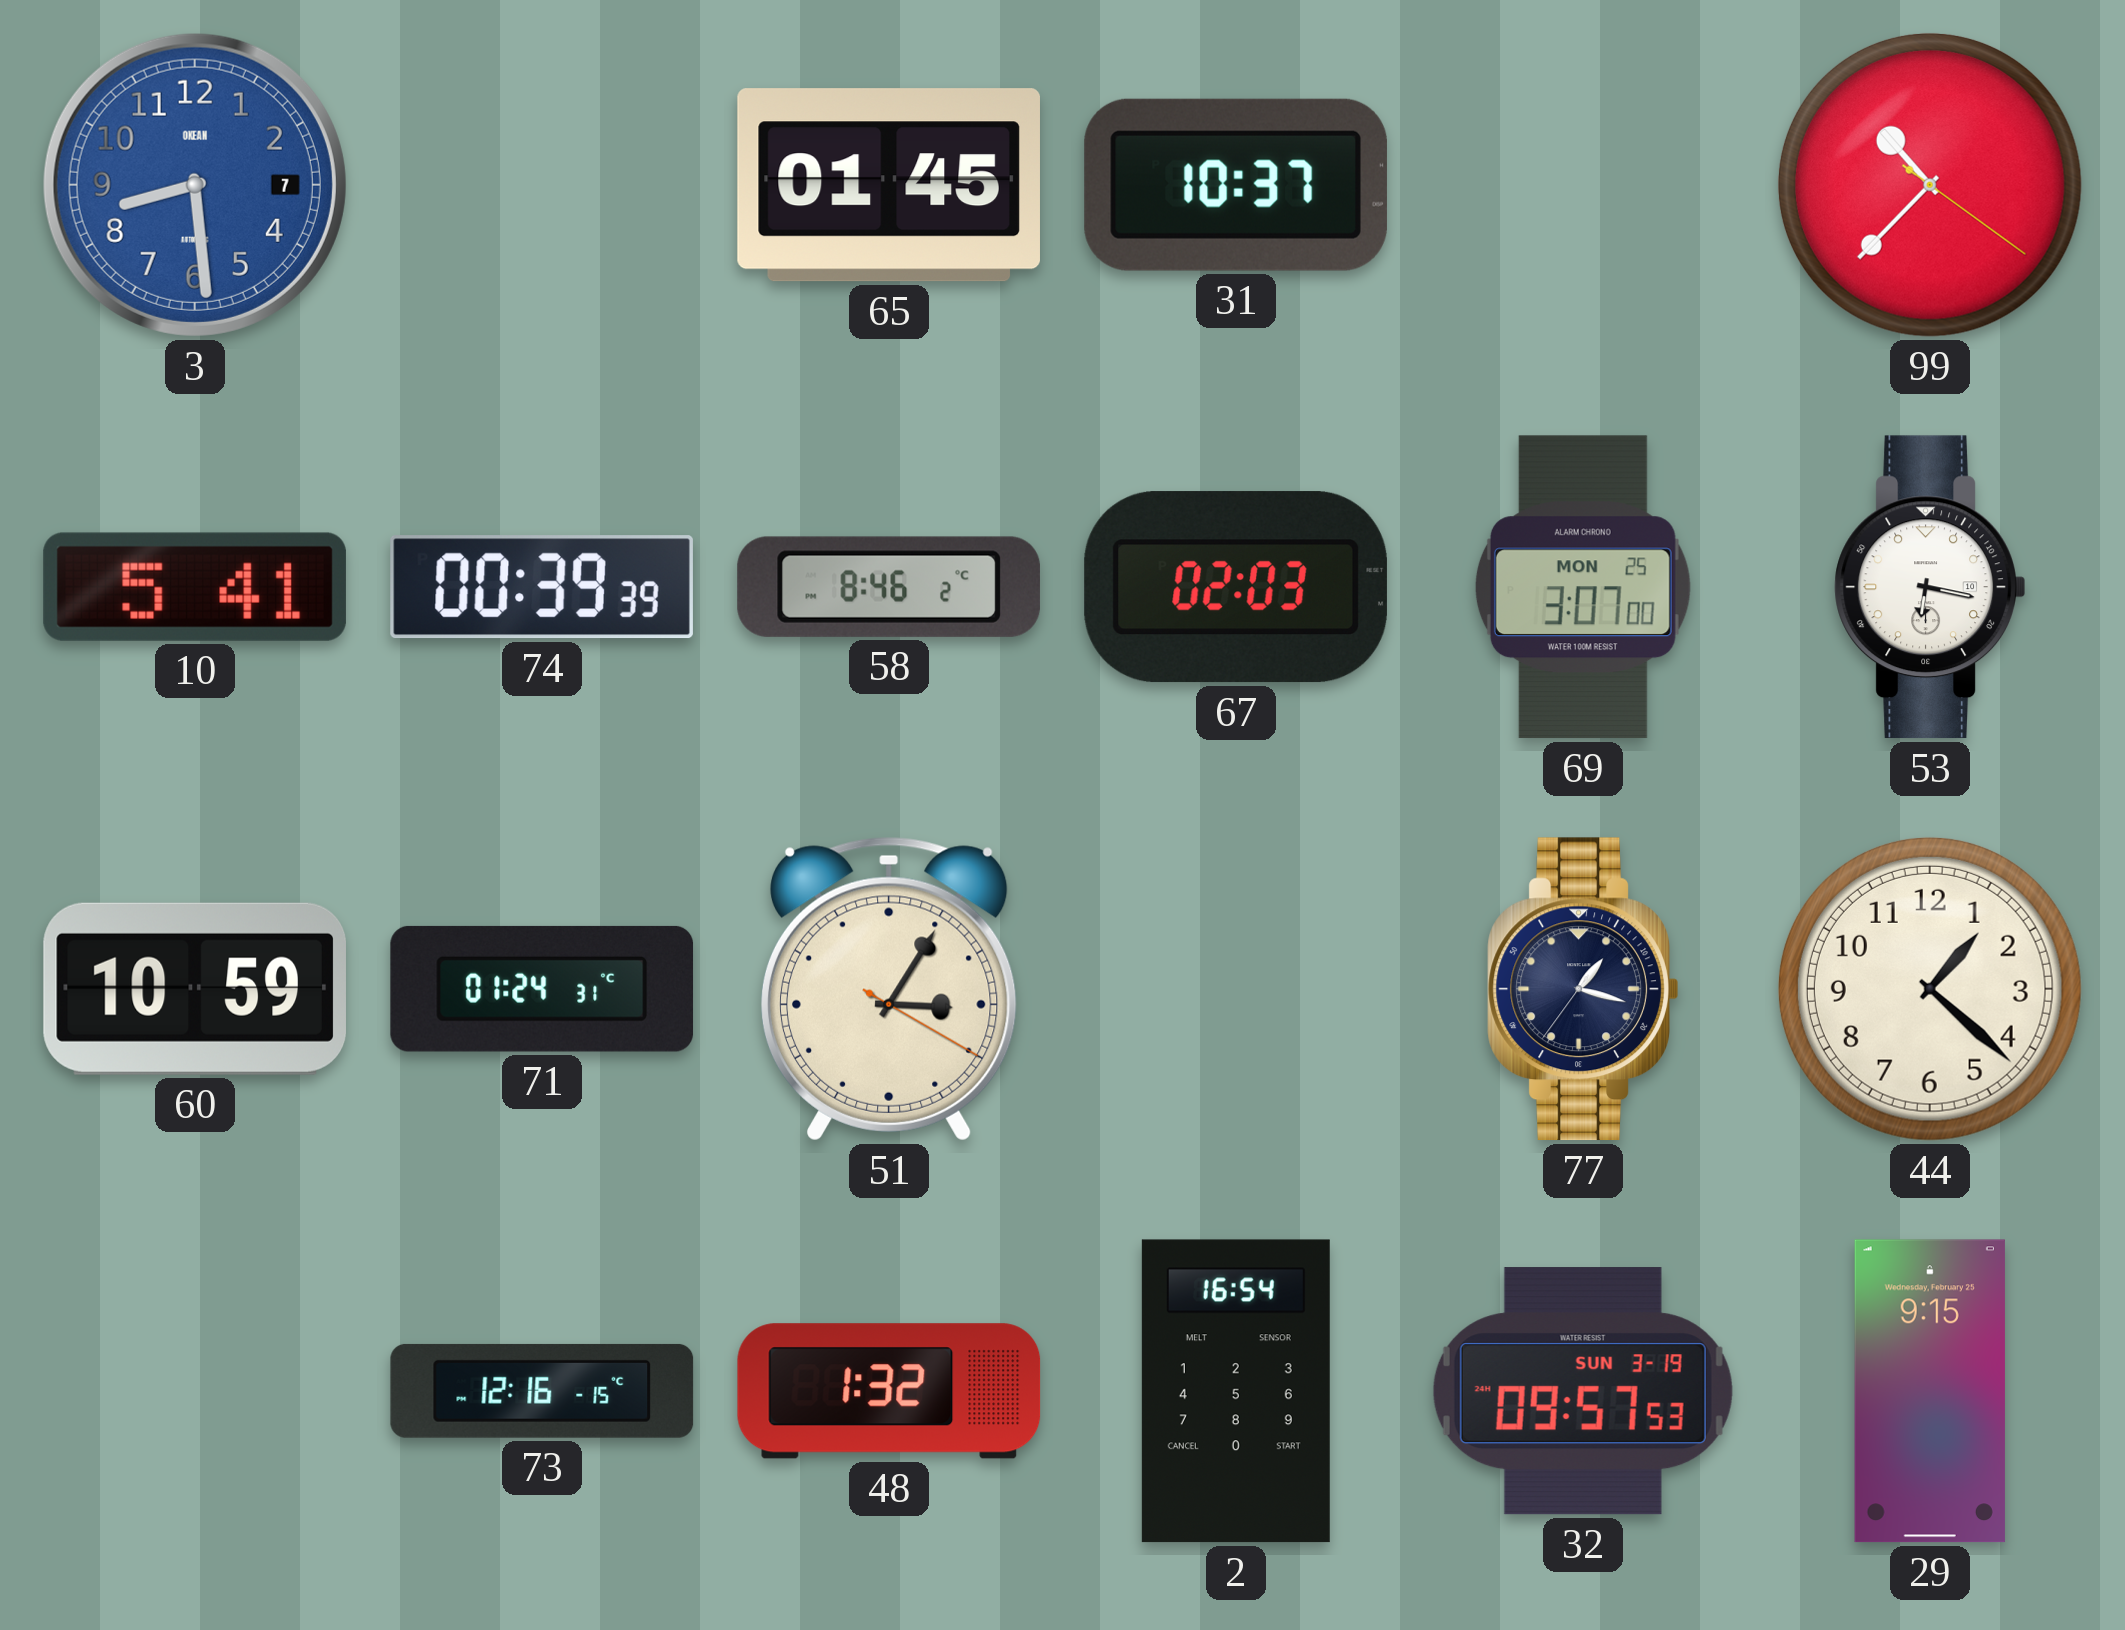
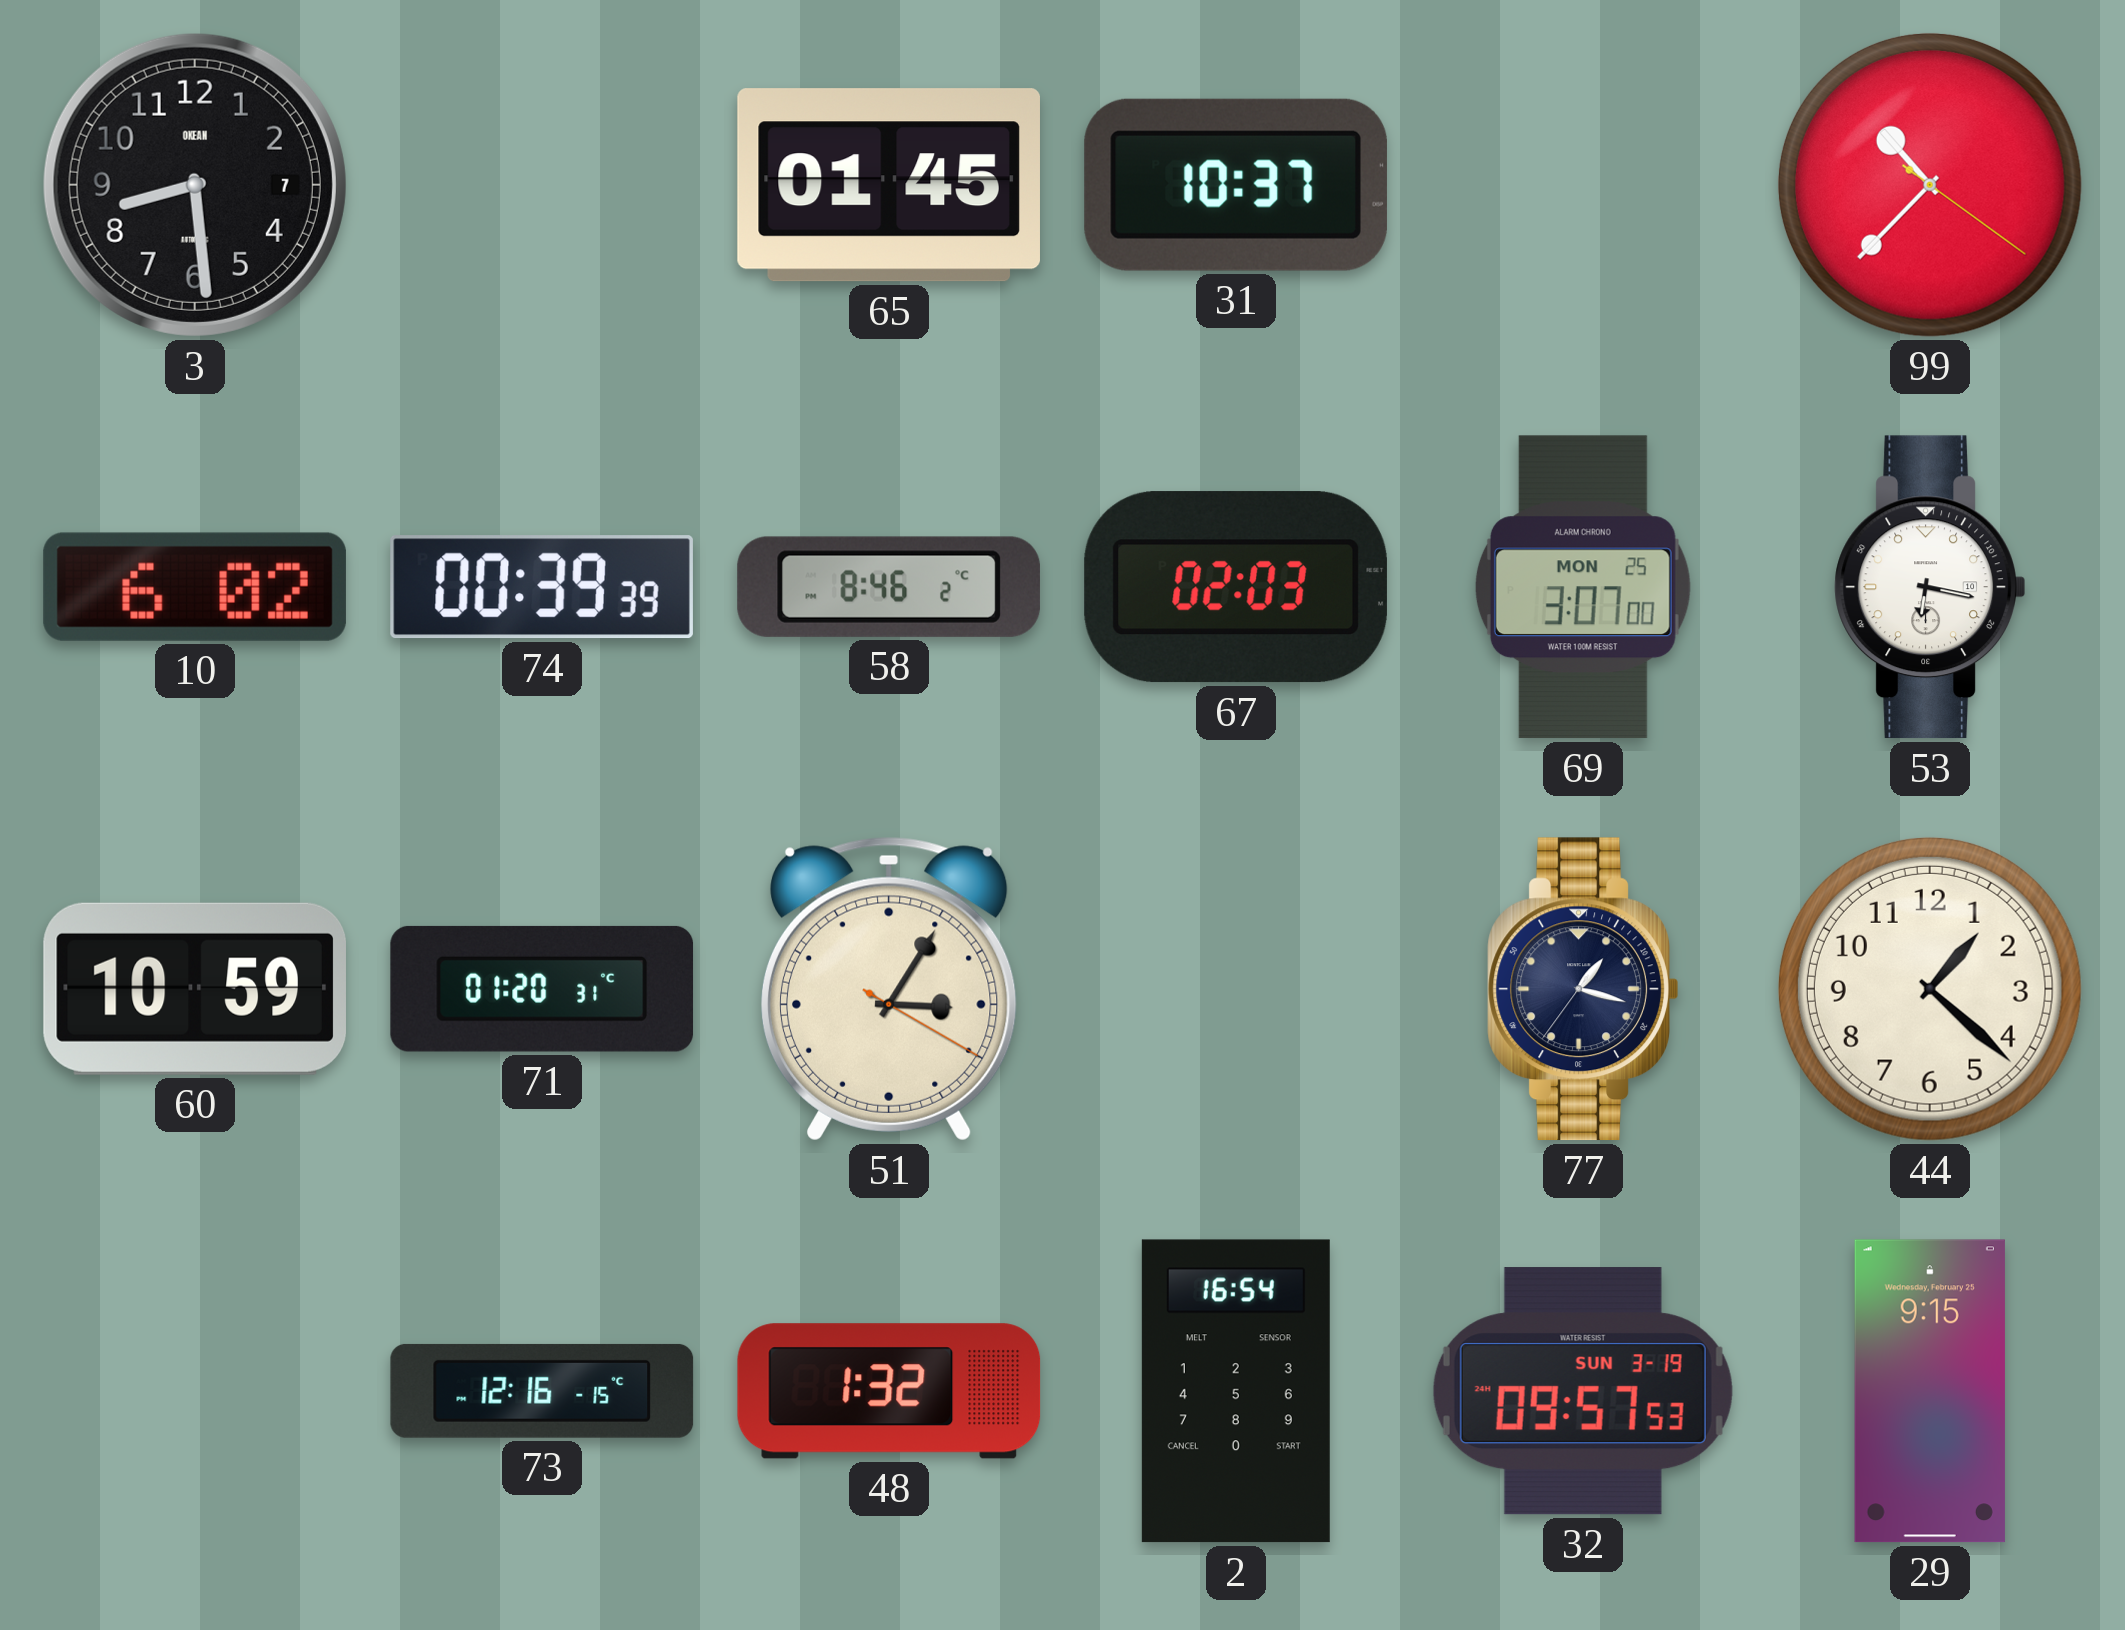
3 dial: blue -> black
10: 5:41 -> 6:02
71: 01:24 -> 01:20
